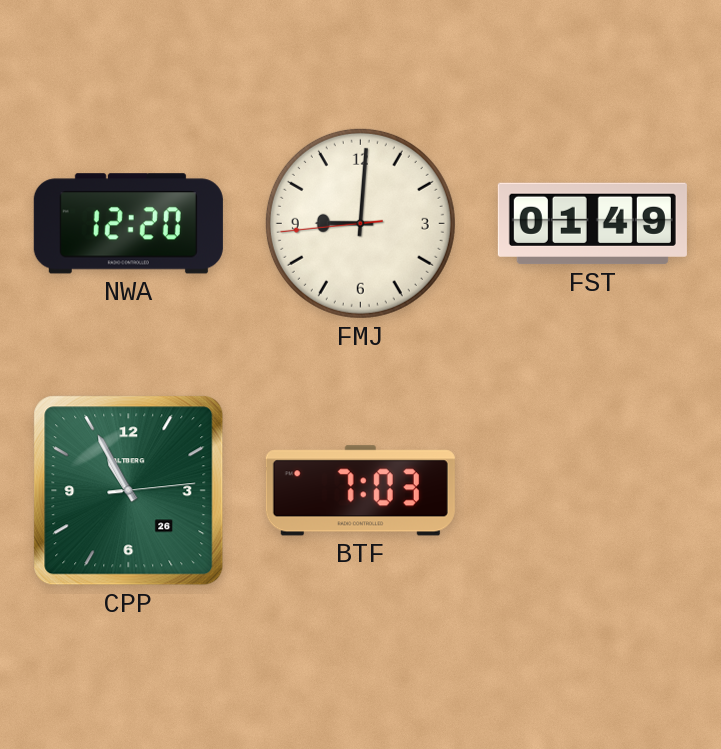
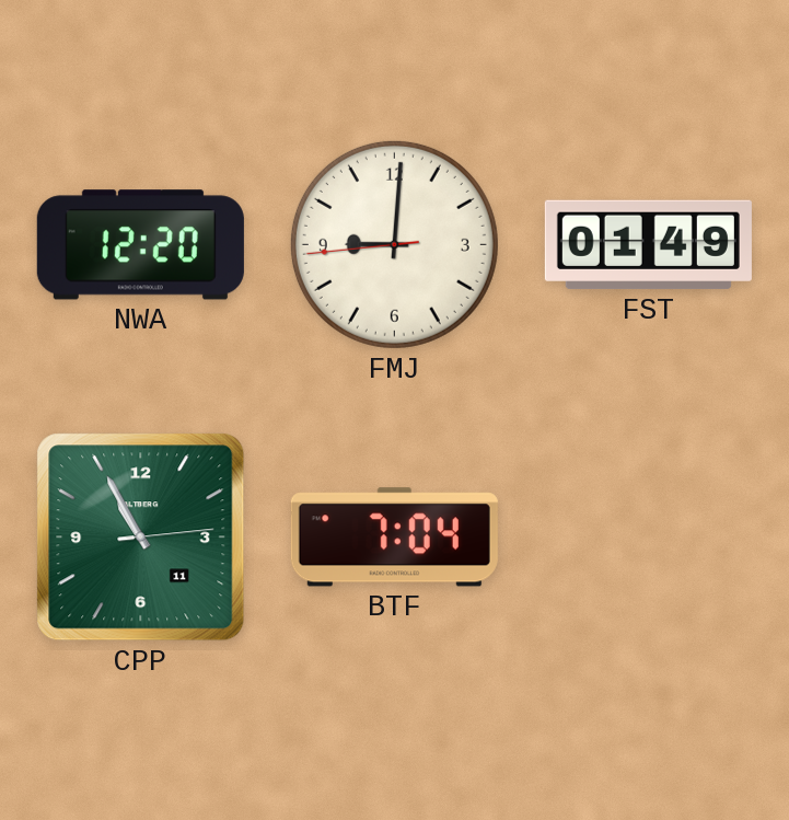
CPP date: 26 -> 11
BTF: 7:03 -> 7:04
